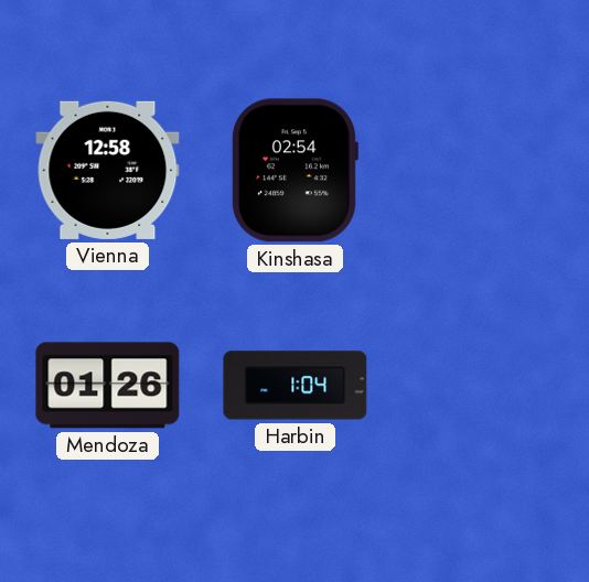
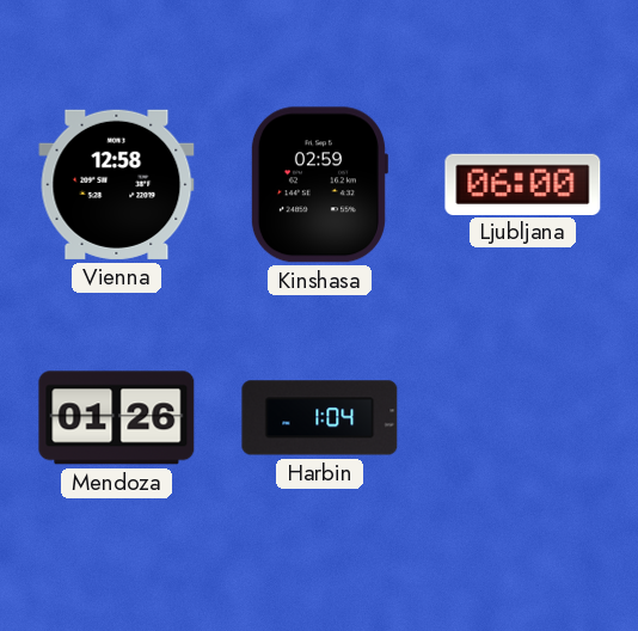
Kinshasa: 02:54 -> 02:59
Ljubljana: none -> 06:00
